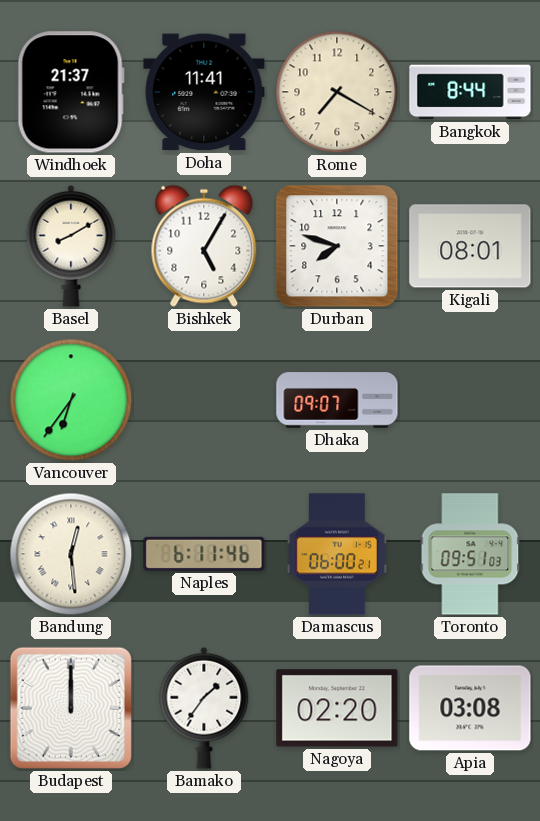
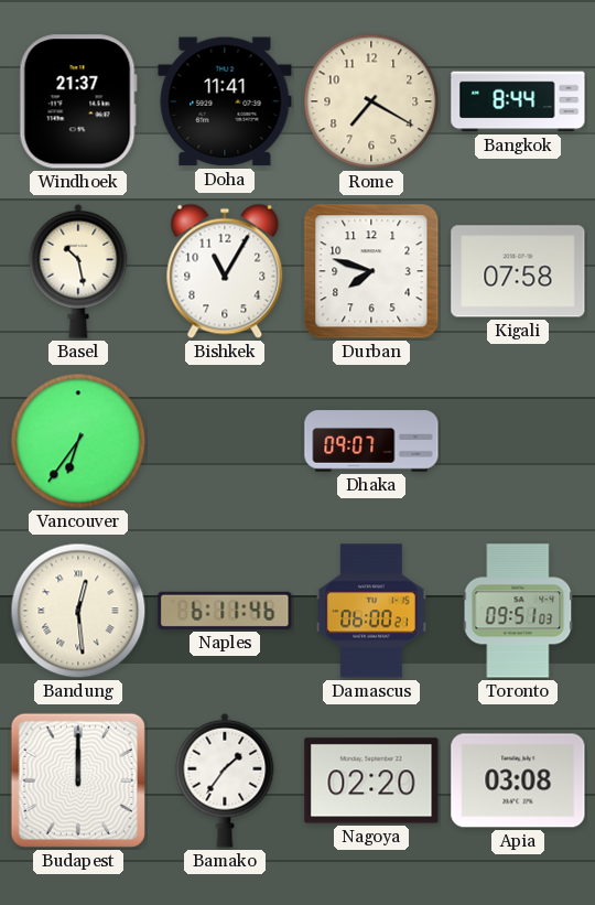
Basel: 8:10 -> 10:28
Bishkek: 5:05 -> 11:05
Kigali: 08:01 -> 07:58
